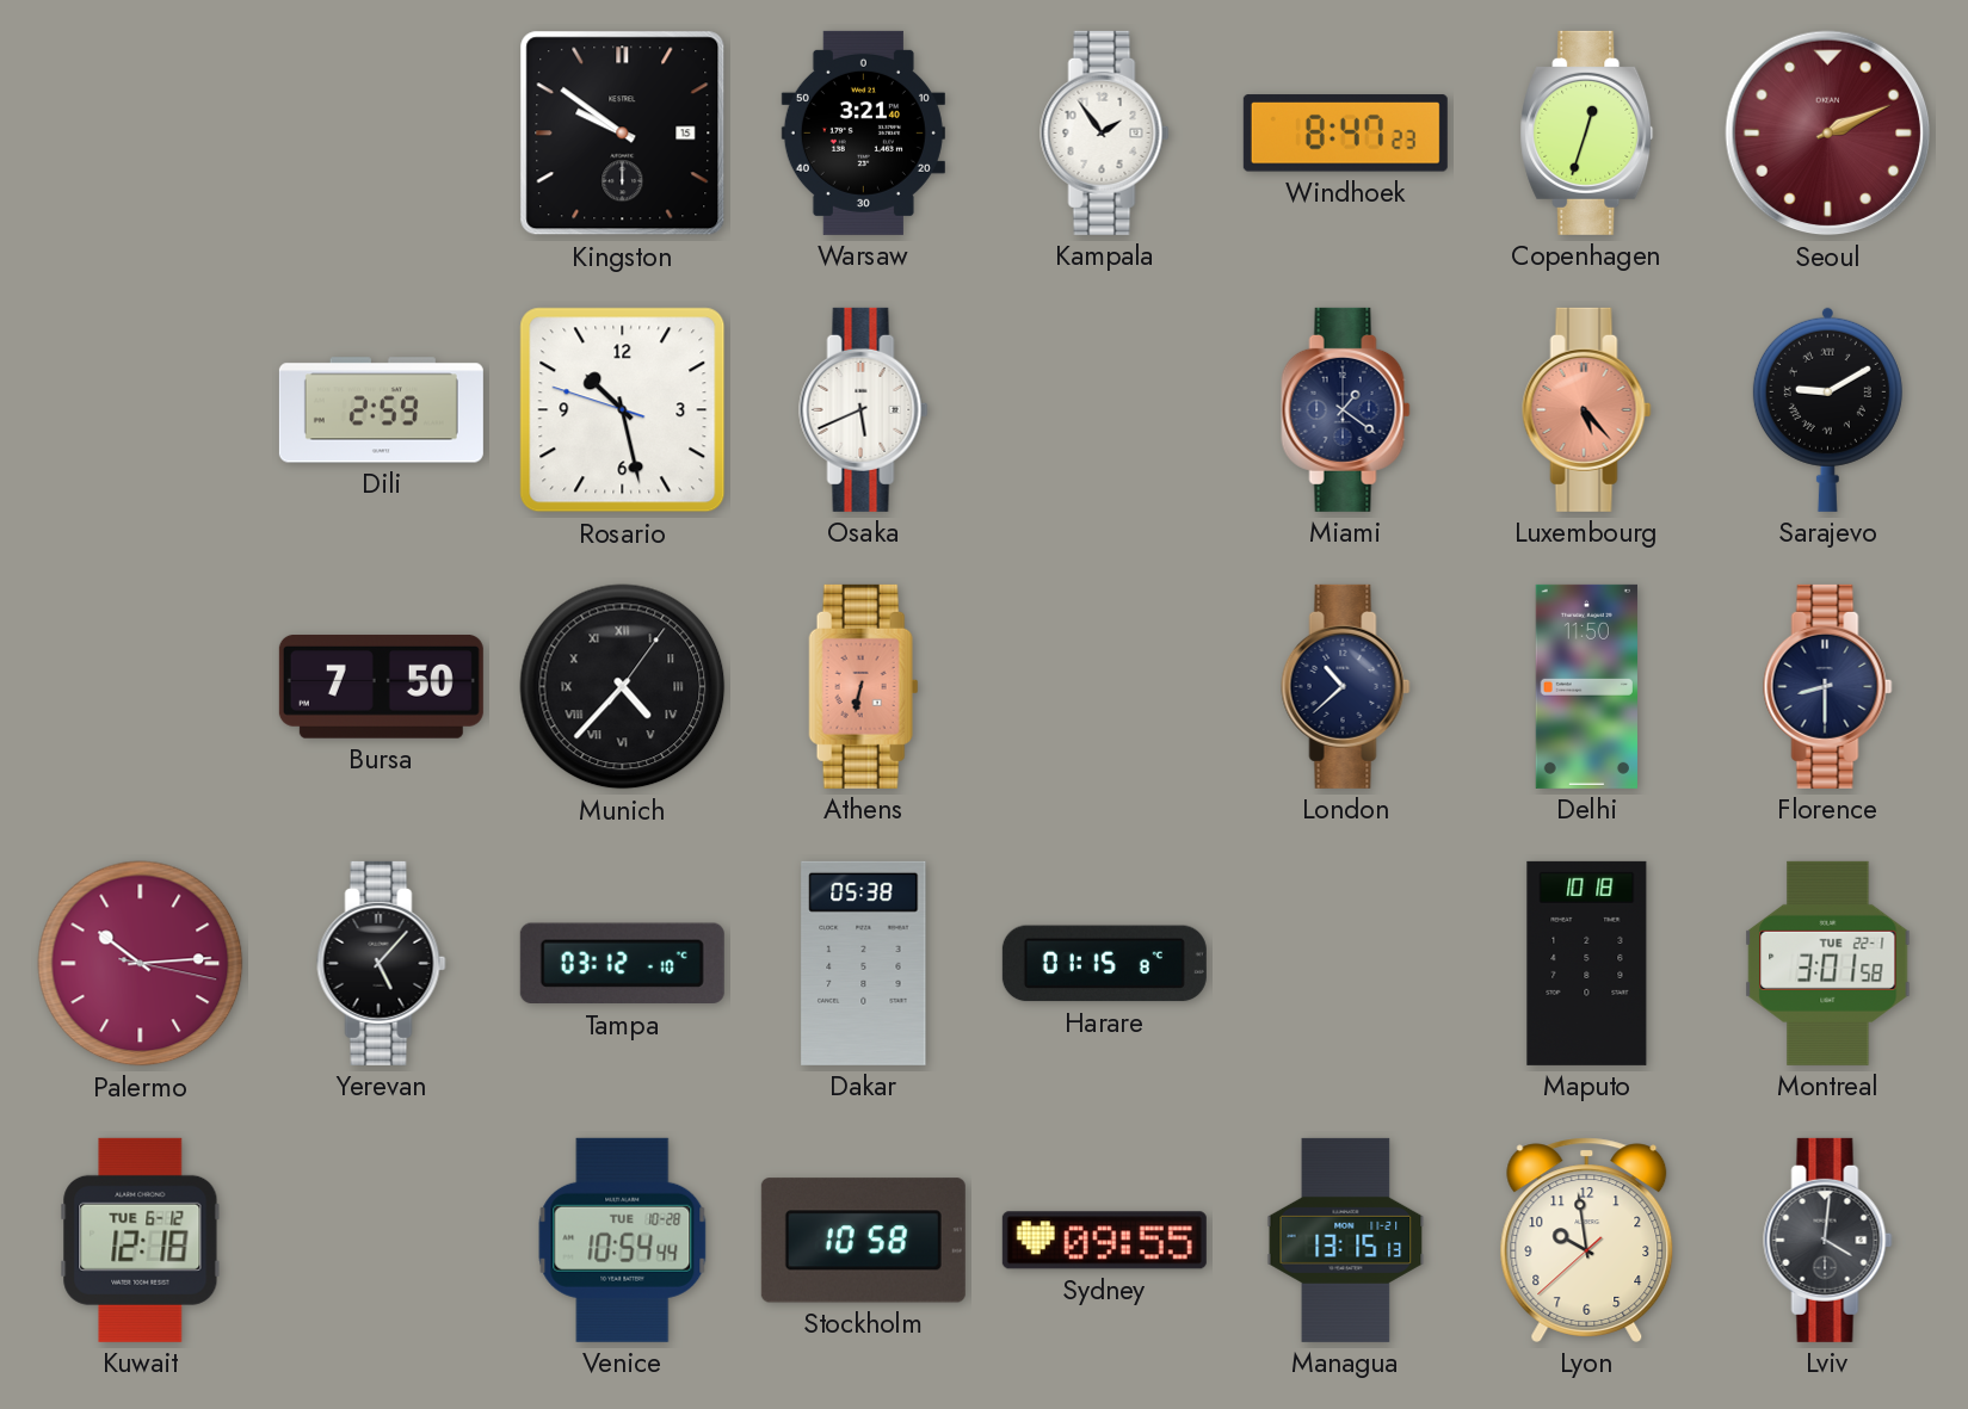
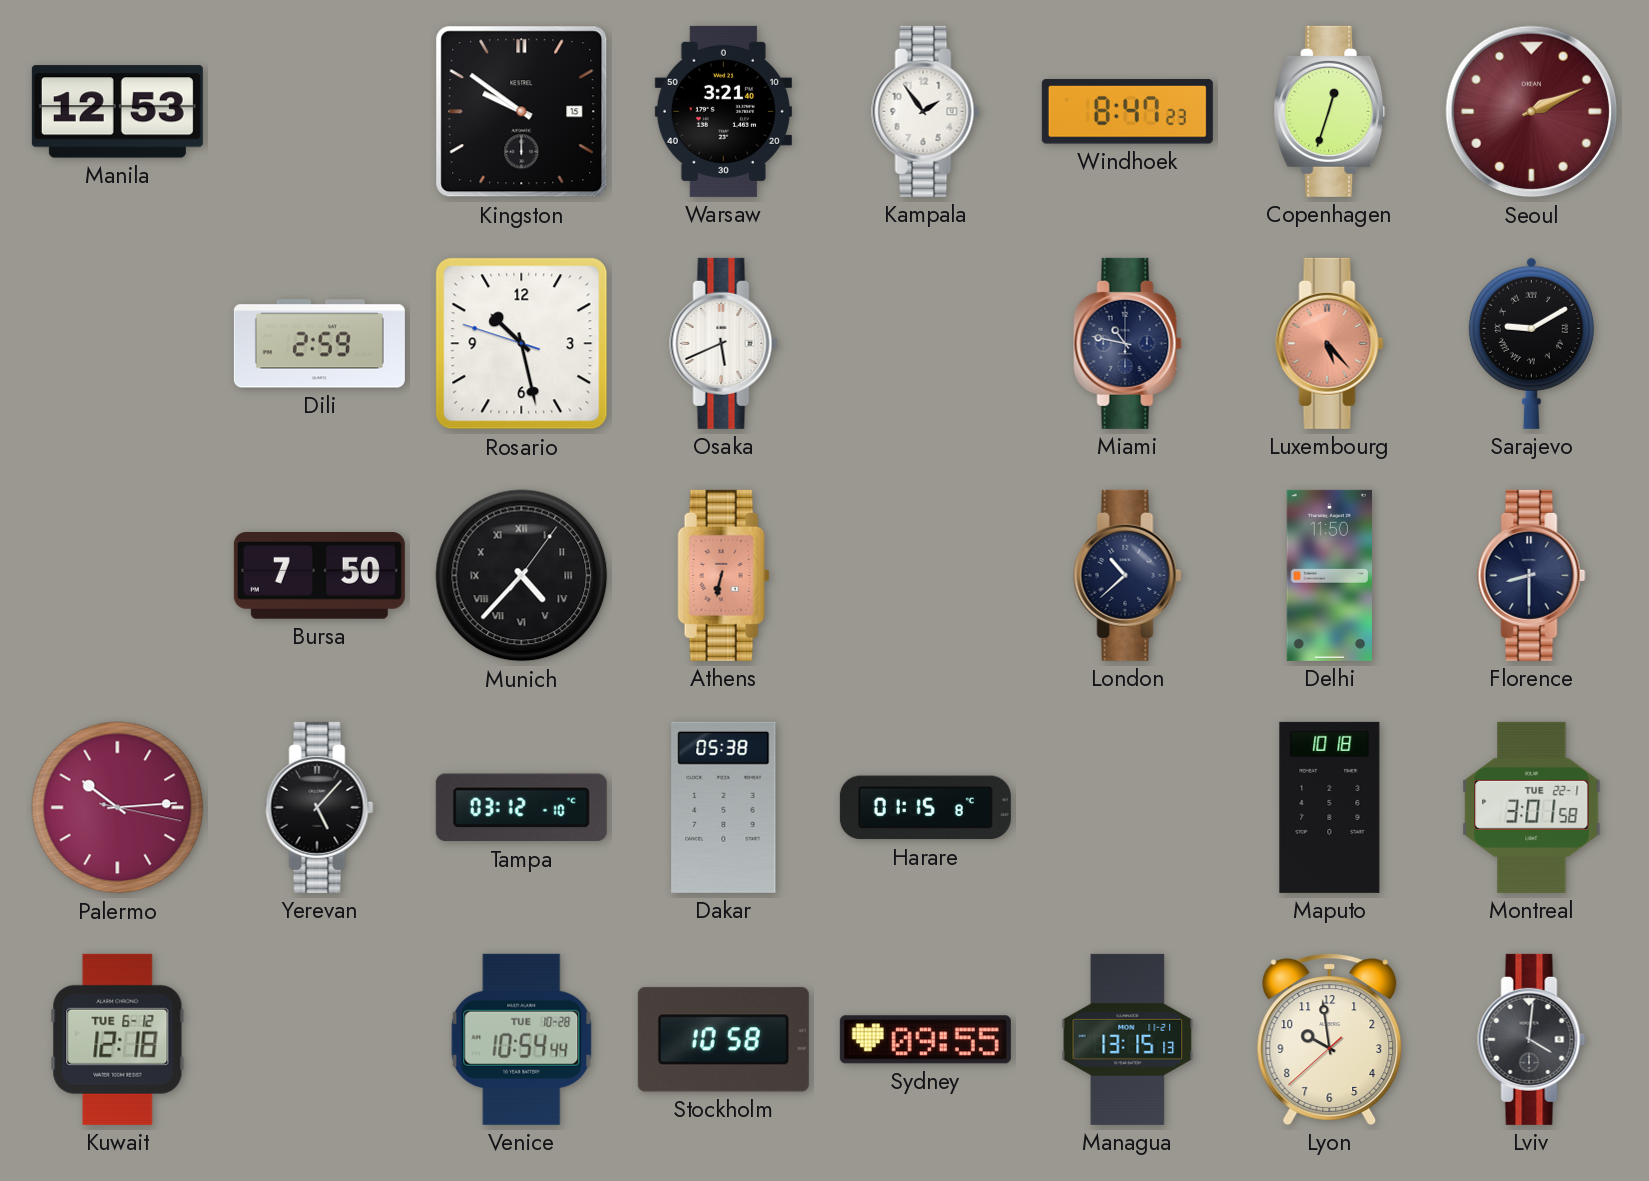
Manila: none -> 12:53
Miami: 1:21 -> 10:47
